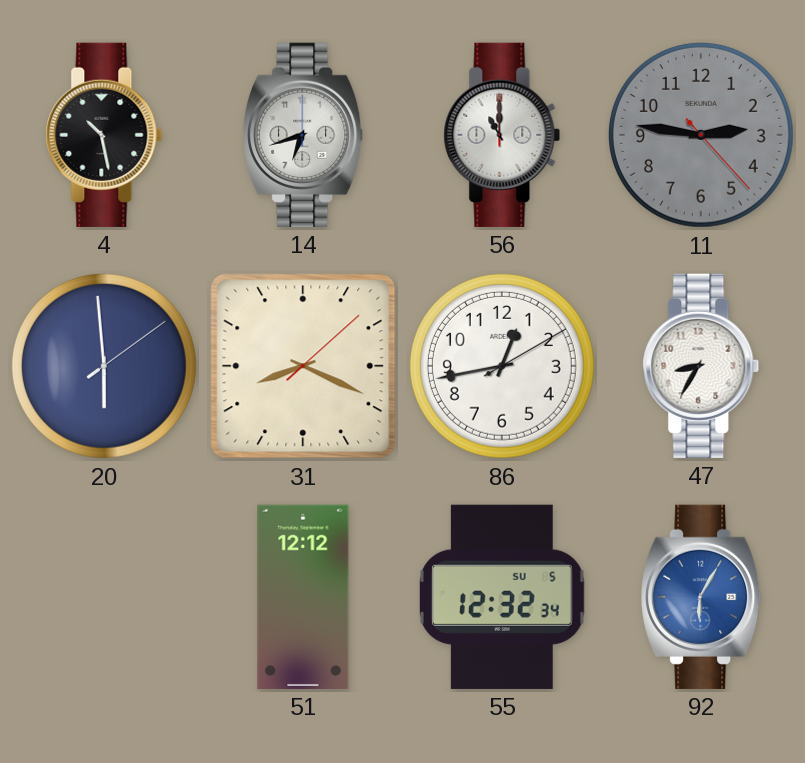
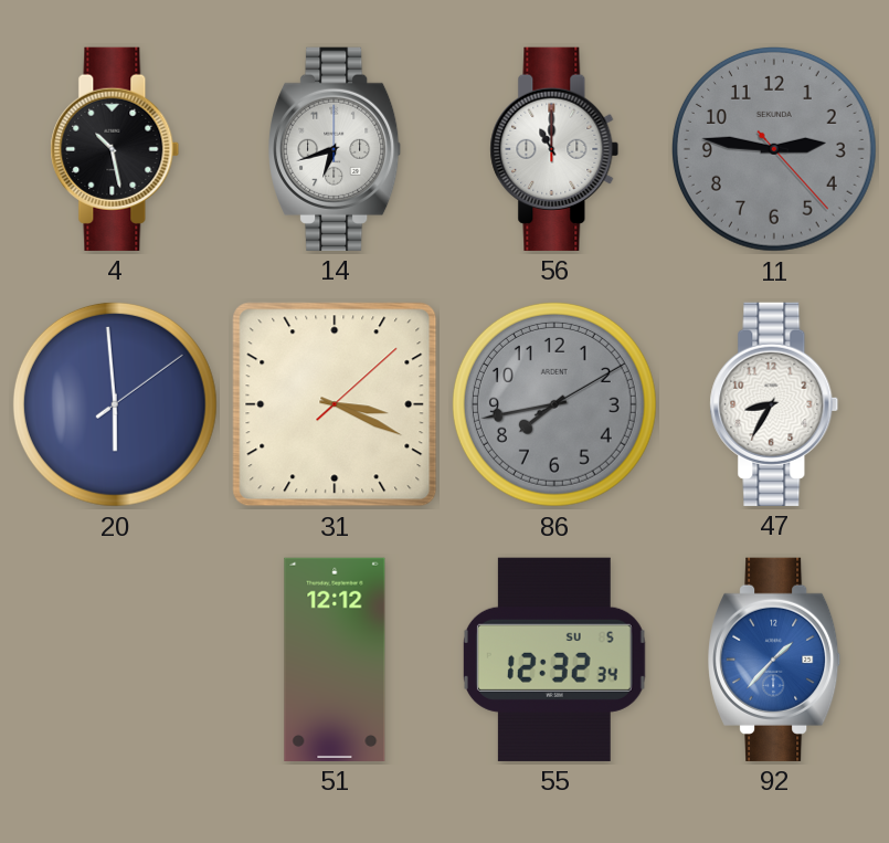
31: 8:19 -> 3:19
86: 12:43 -> 7:43
86 dial: white -> grey
92: 6:05 -> 1:37
